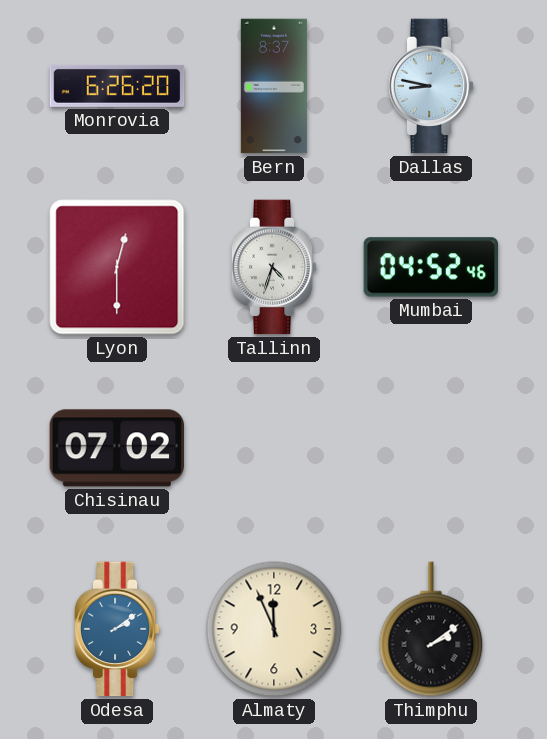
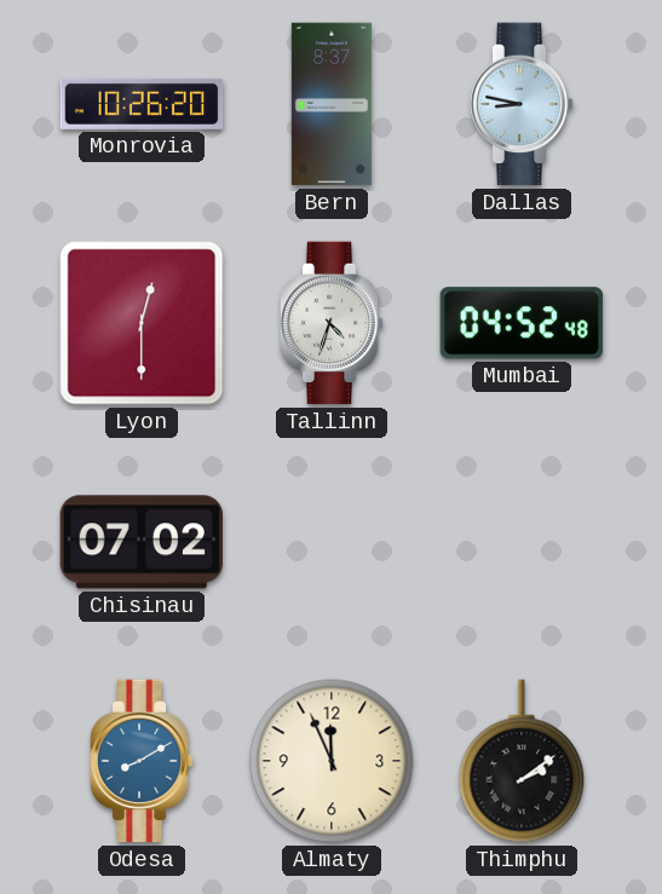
Monrovia: 6:26 -> 10:26
Mumbai: 04:52:46 -> 04:52:48
Odesa: 2:09 -> 8:10
